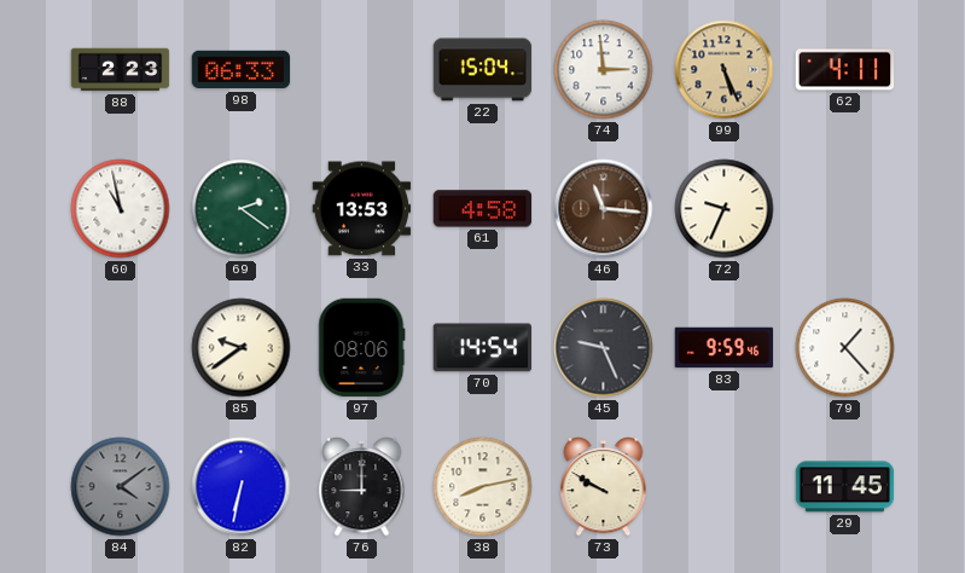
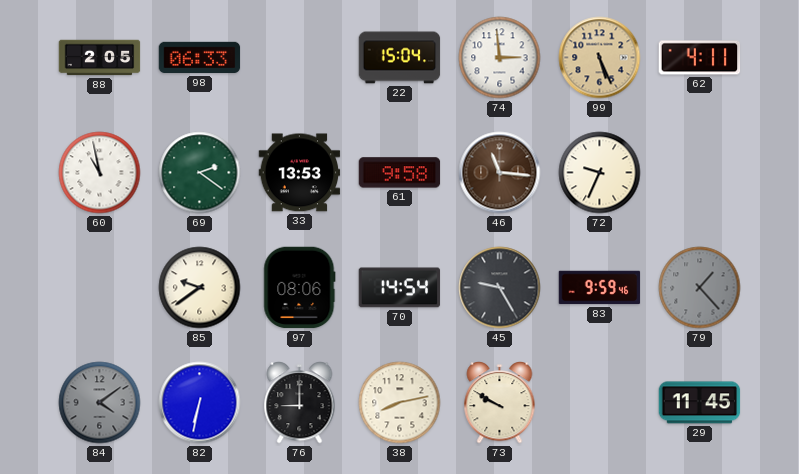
88: 2:23 -> 2:05
61: 4:58 -> 9:58
45: 9:26 -> 9:25
79 dial: white -> grey
